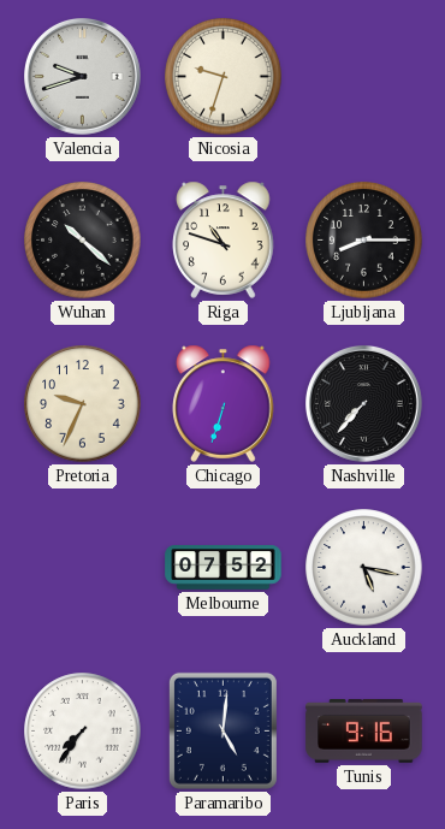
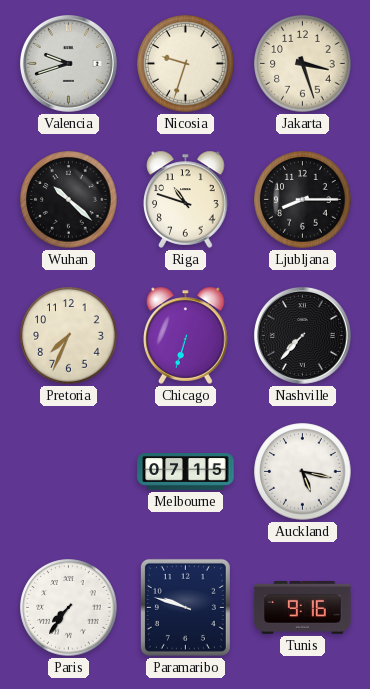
Jakarta: none -> 3:27
Pretoria: 9:34 -> 7:34
Melbourne: 07:52 -> 07:15
Paramaribo: 5:01 -> 9:48
